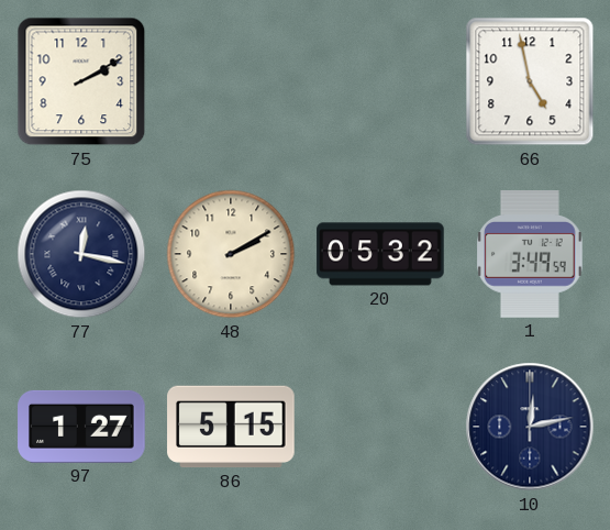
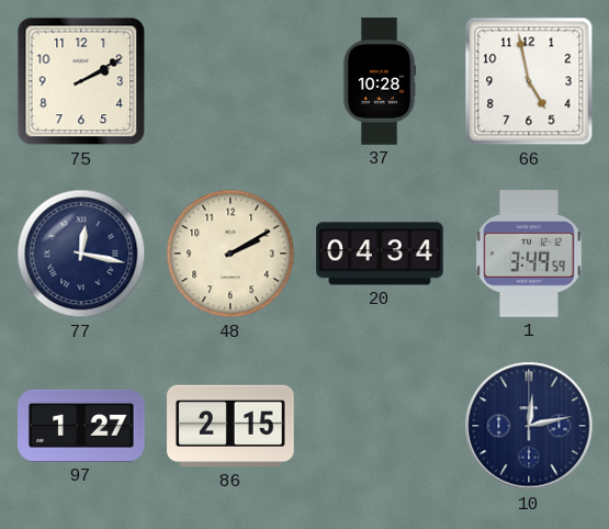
37: none -> 10:28
20: 05:32 -> 04:34
86: 5:15 -> 2:15
